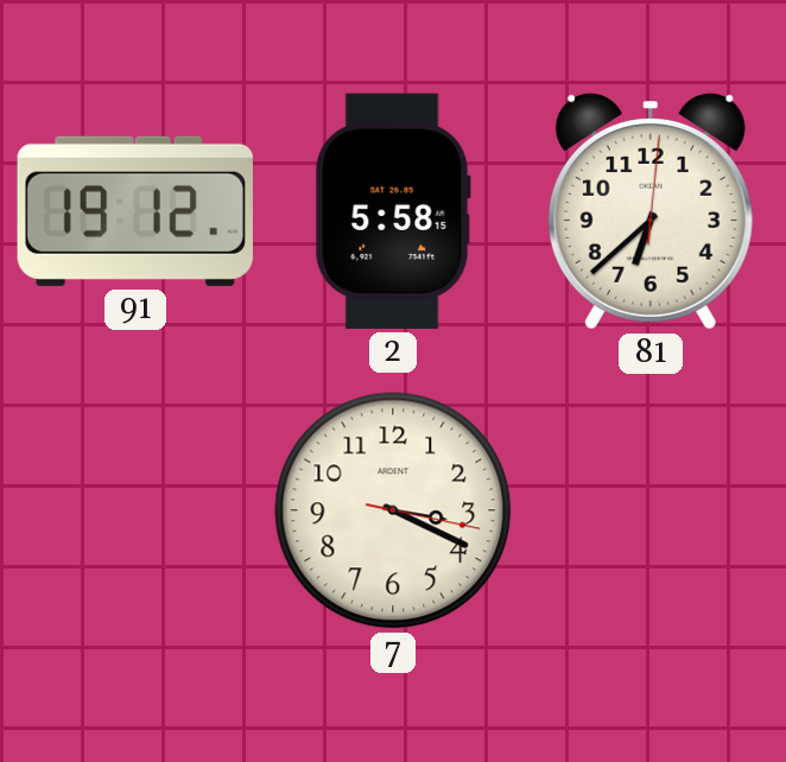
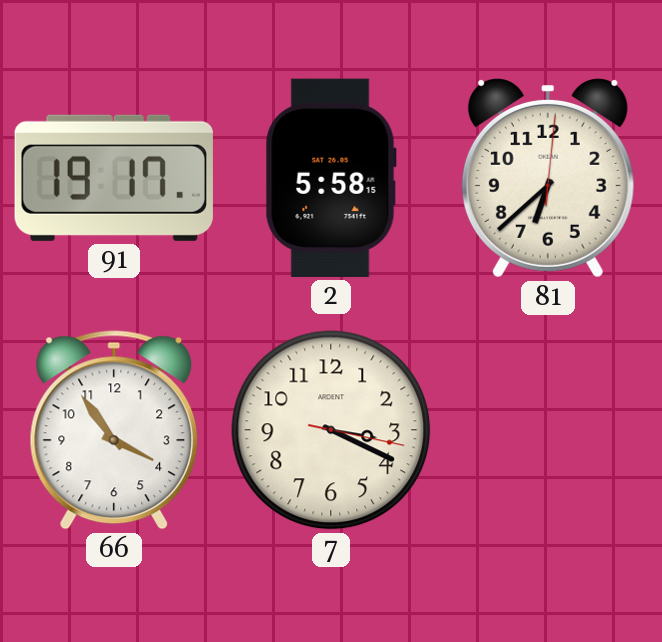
91: 19:12 -> 19:17
66: none -> 3:54
